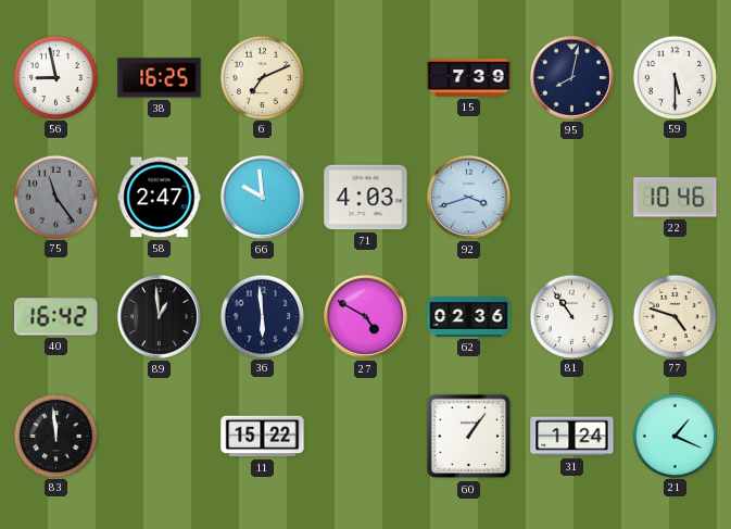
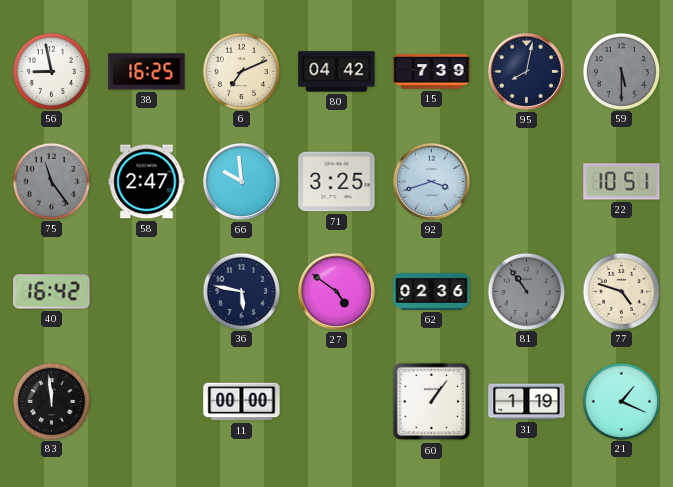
80: none -> 04:42
59 dial: white -> grey
71: 4:03 -> 3:25
22: 10:46 -> 10:51
89: 12:59 -> none
36: 5:59 -> 5:47
27: 4:50 -> 4:51
81 dial: white -> grey
11: 15:22 -> 00:00
31: 1:24 -> 1:19
